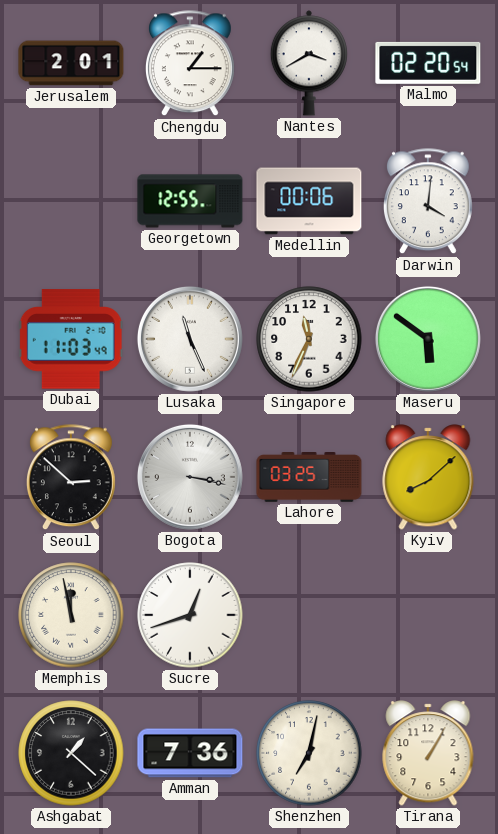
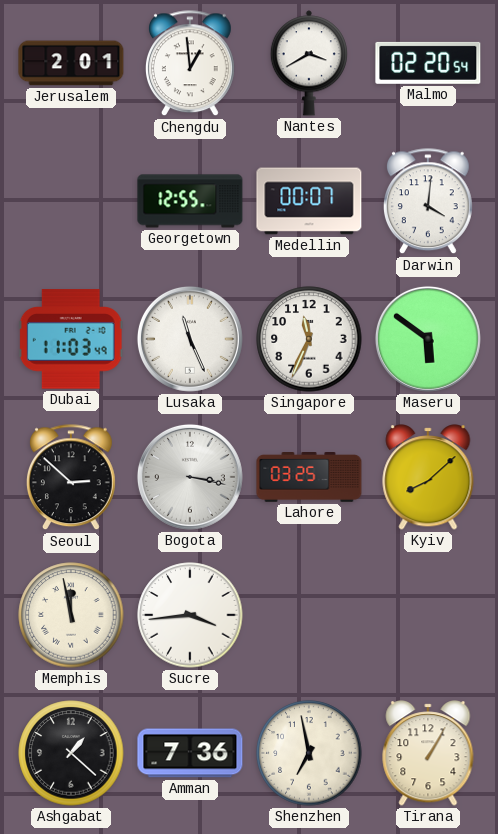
Chengdu: 1:15 -> 12:59
Medellin: 00:06 -> 00:07
Sucre: 12:42 -> 3:44
Shenzhen: 7:02 -> 6:58
